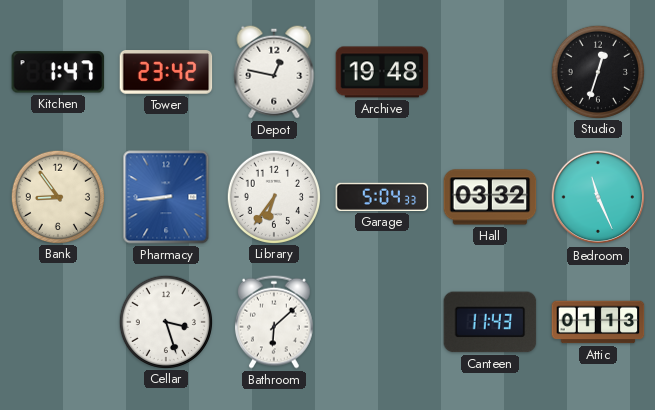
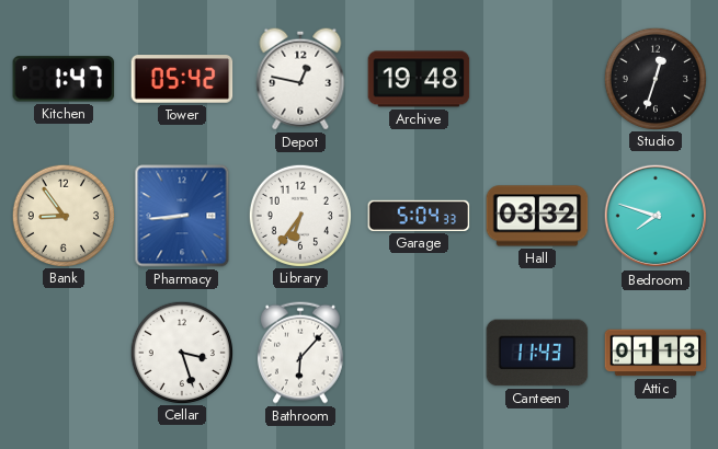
Tower: 23:42 -> 05:42
Bedroom: 11:26 -> 7:48
Bathroom: 6:08 -> 6:07
